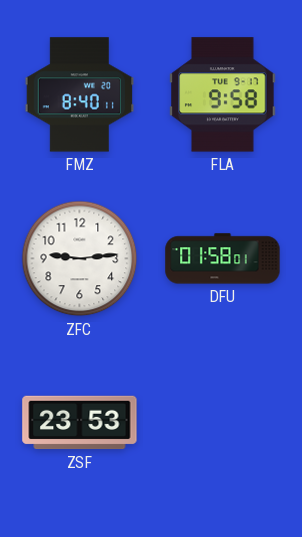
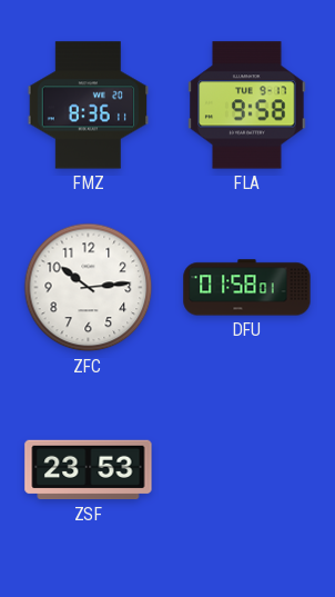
FMZ: 8:40 -> 8:36
ZFC: 9:14 -> 10:14
